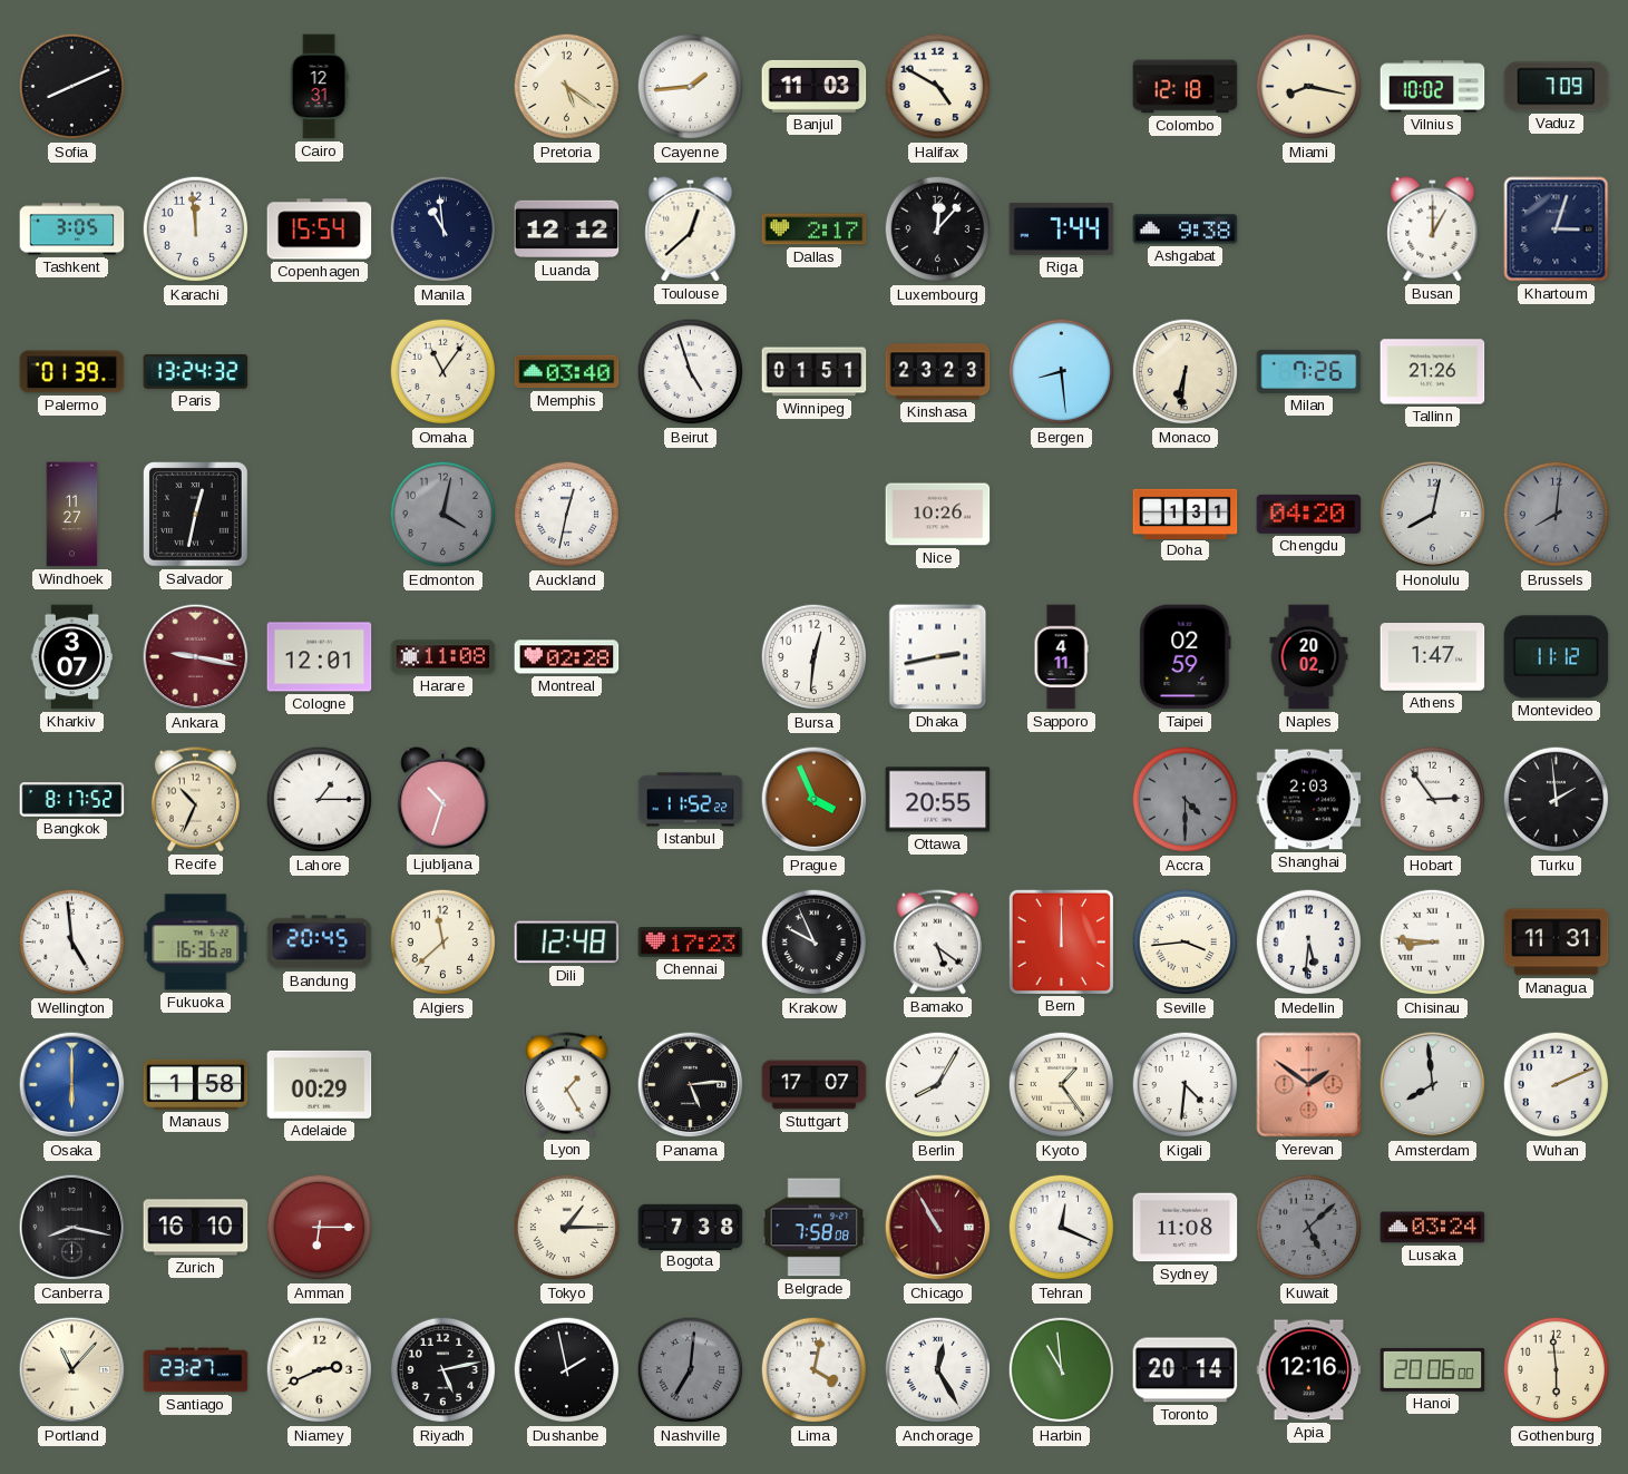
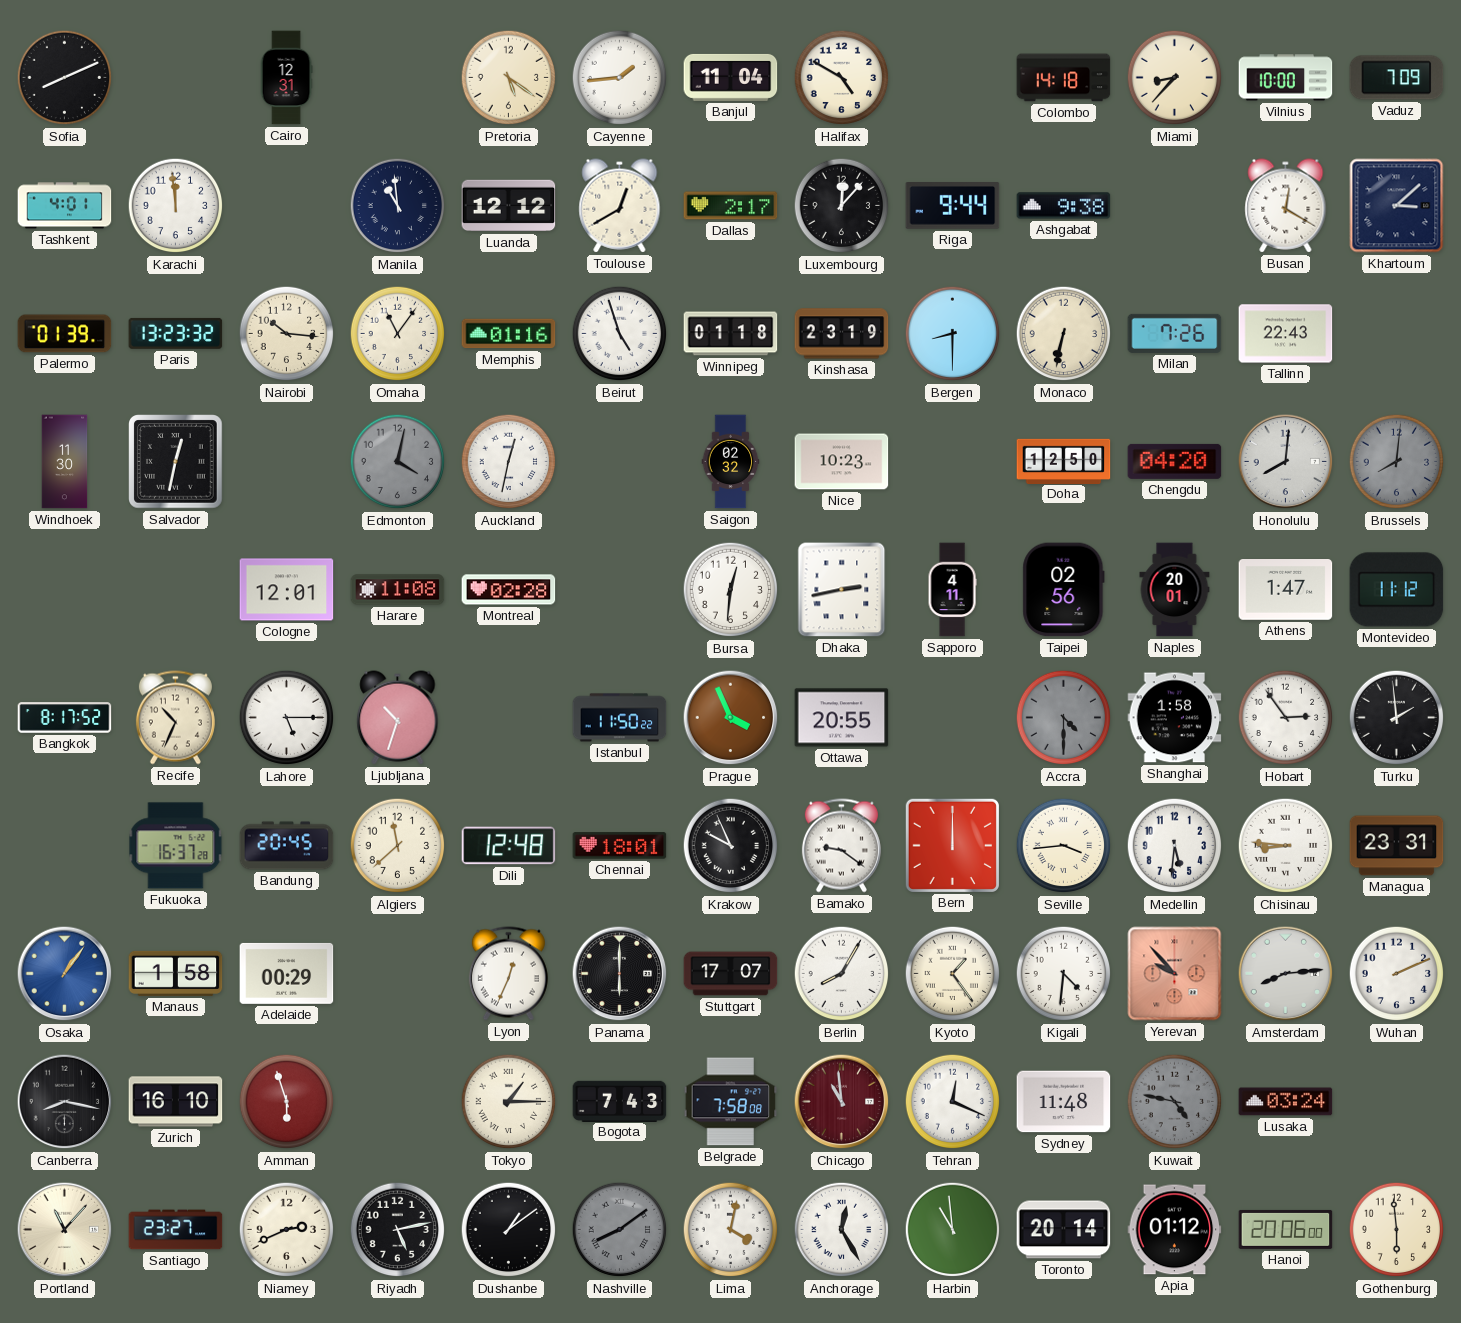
Banjul: 11:03 -> 11:04
Colombo: 12:18 -> 14:18
Miami: 8:17 -> 8:37
Vilnius: 10:02 -> 10:00
Tashkent: 3:05 -> 4:01
Copenhagen: 15:54 -> none
Toulouse: 12:38 -> 12:40
Riga: 7:44 -> 9:44
Busan: 1:00 -> 12:20
Khartoum: 3:03 -> 3:08
Paris: 13:24 -> 13:23
Nairobi: none -> 10:16
Memphis: 03:40 -> 01:16
Winnipeg: 01:51 -> 01:18
Kinshasa: 23:23 -> 23:19
Bergen: 8:29 -> 8:30
Monaco: 6:31 -> 6:32
Tallinn: 21:26 -> 22:43
Windhoek: 11:27 -> 11:30
Saigon: none -> 02:32
Nice: 10:26 -> 10:23
Doha: 1:31 -> 12:50
Honolulu: 8:02 -> 8:01
Kharkiv: 3:07 -> none
Ankara: 9:17 -> none
Taipei: 02:59 -> 02:56
Naples: 20:02 -> 20:01
Lahore: 1:15 -> 5:15
Istanbul: 11:52 -> 11:50
Shanghai: 2:03 -> 1:58
Wellington: 4:59 -> none
Fukuoka: 16:36 -> 16:37
Chennai: 17:23 -> 18:01
Bamako: 5:21 -> 9:21
Managua: 11:31 -> 23:31
Osaka: 6:00 -> 1:06
Lyon: 1:25 -> 12:34
Panama: 5:14 -> 6:00
Yerevan: 1:51 -> 9:53
Amsterdam: 7:59 -> 8:14
Amman: 6:15 -> 5:57
Bogota: 7:38 -> 7:43
Chicago: 10:55 -> 10:59
Sydney: 11:08 -> 11:48
Kuwait: 5:08 -> 4:47
Dushanbe: 1:58 -> 1:09
Nashville: 7:01 -> 8:09
Apia: 12:16 -> 01:12
